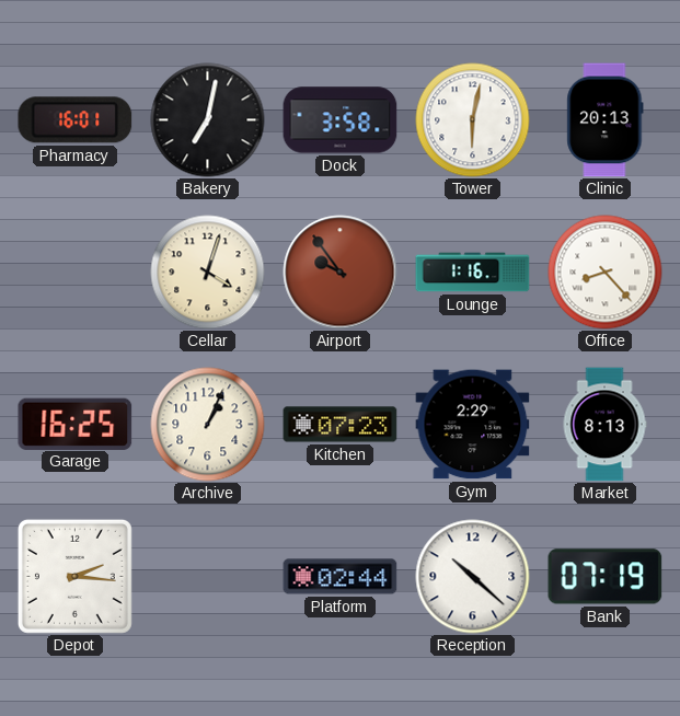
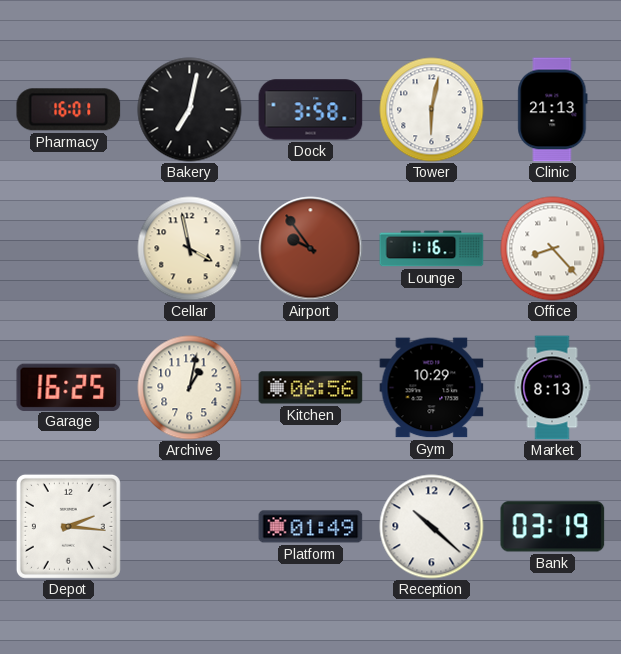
Clinic: 20:13 -> 21:13
Cellar: 4:03 -> 3:58
Archive: 1:04 -> 1:02
Kitchen: 07:23 -> 06:56
Gym: 2:29 -> 10:29
Platform: 02:44 -> 01:49
Bank: 07:19 -> 03:19
